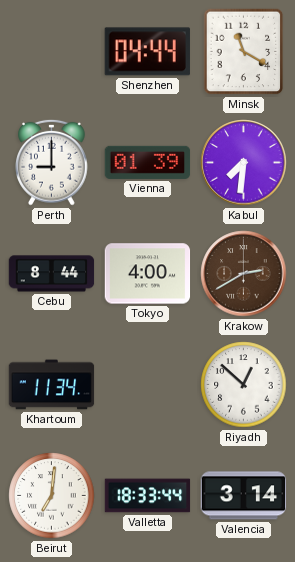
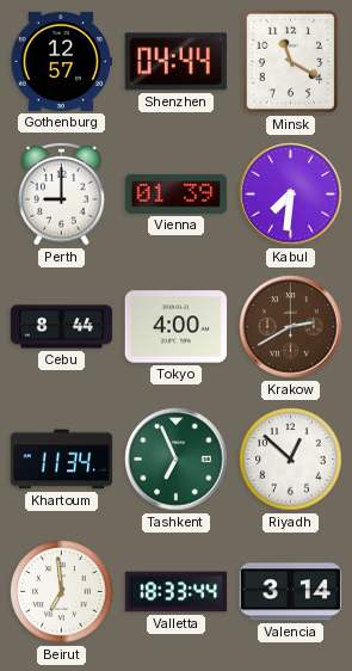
Gothenburg: none -> 12:57
Tashkent: none -> 6:56
Beirut: 7:01 -> 6:59
